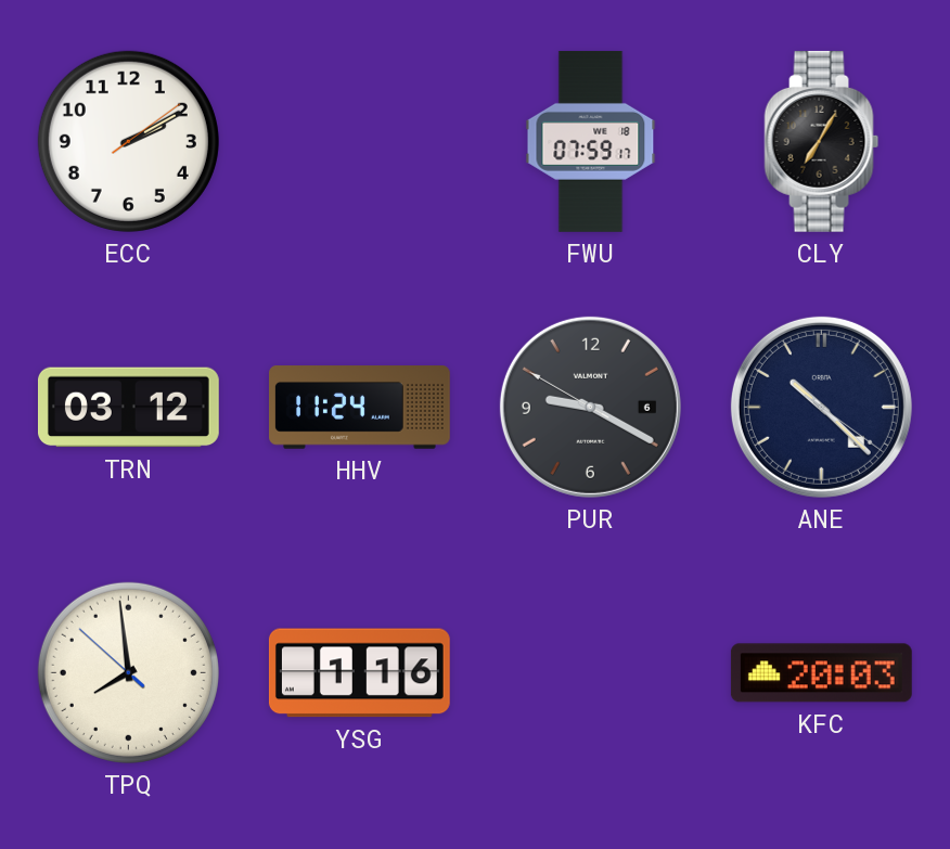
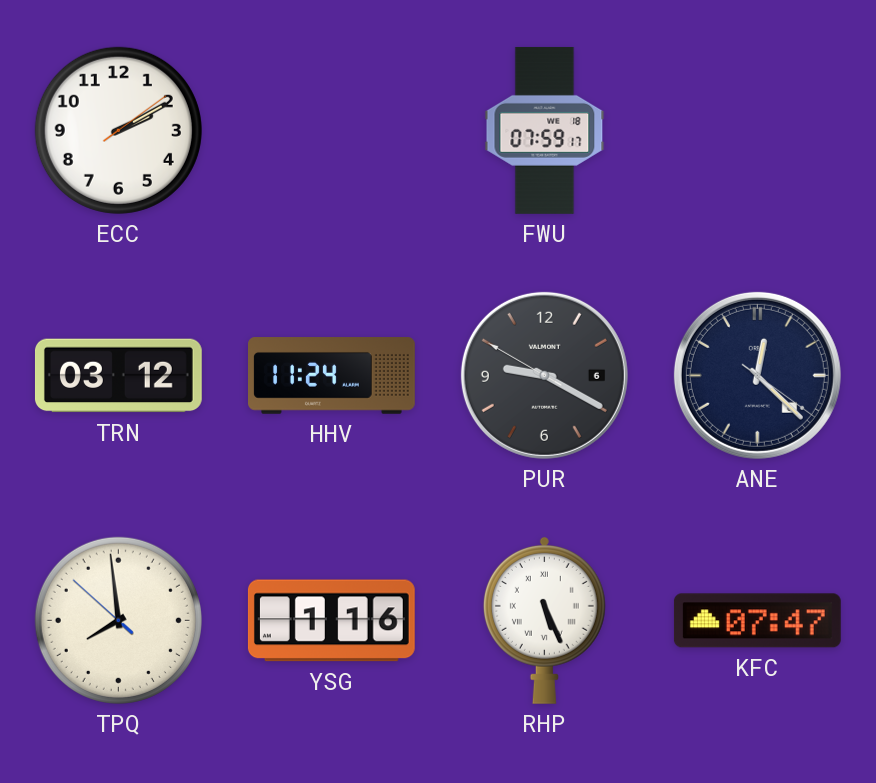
CLY: 7:05 -> none
ANE: 10:22 -> 12:22
RHP: none -> 5:26
KFC: 20:03 -> 07:47
